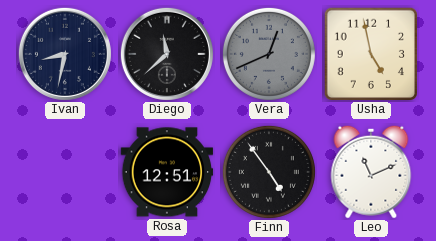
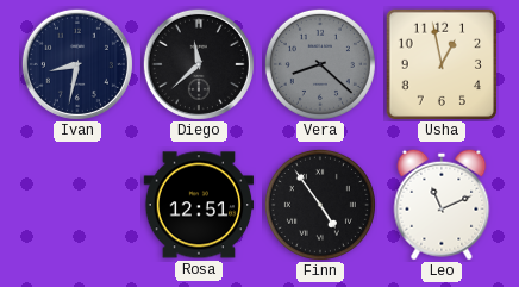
Vera: 12:41 -> 8:22
Usha: 4:58 -> 12:58
